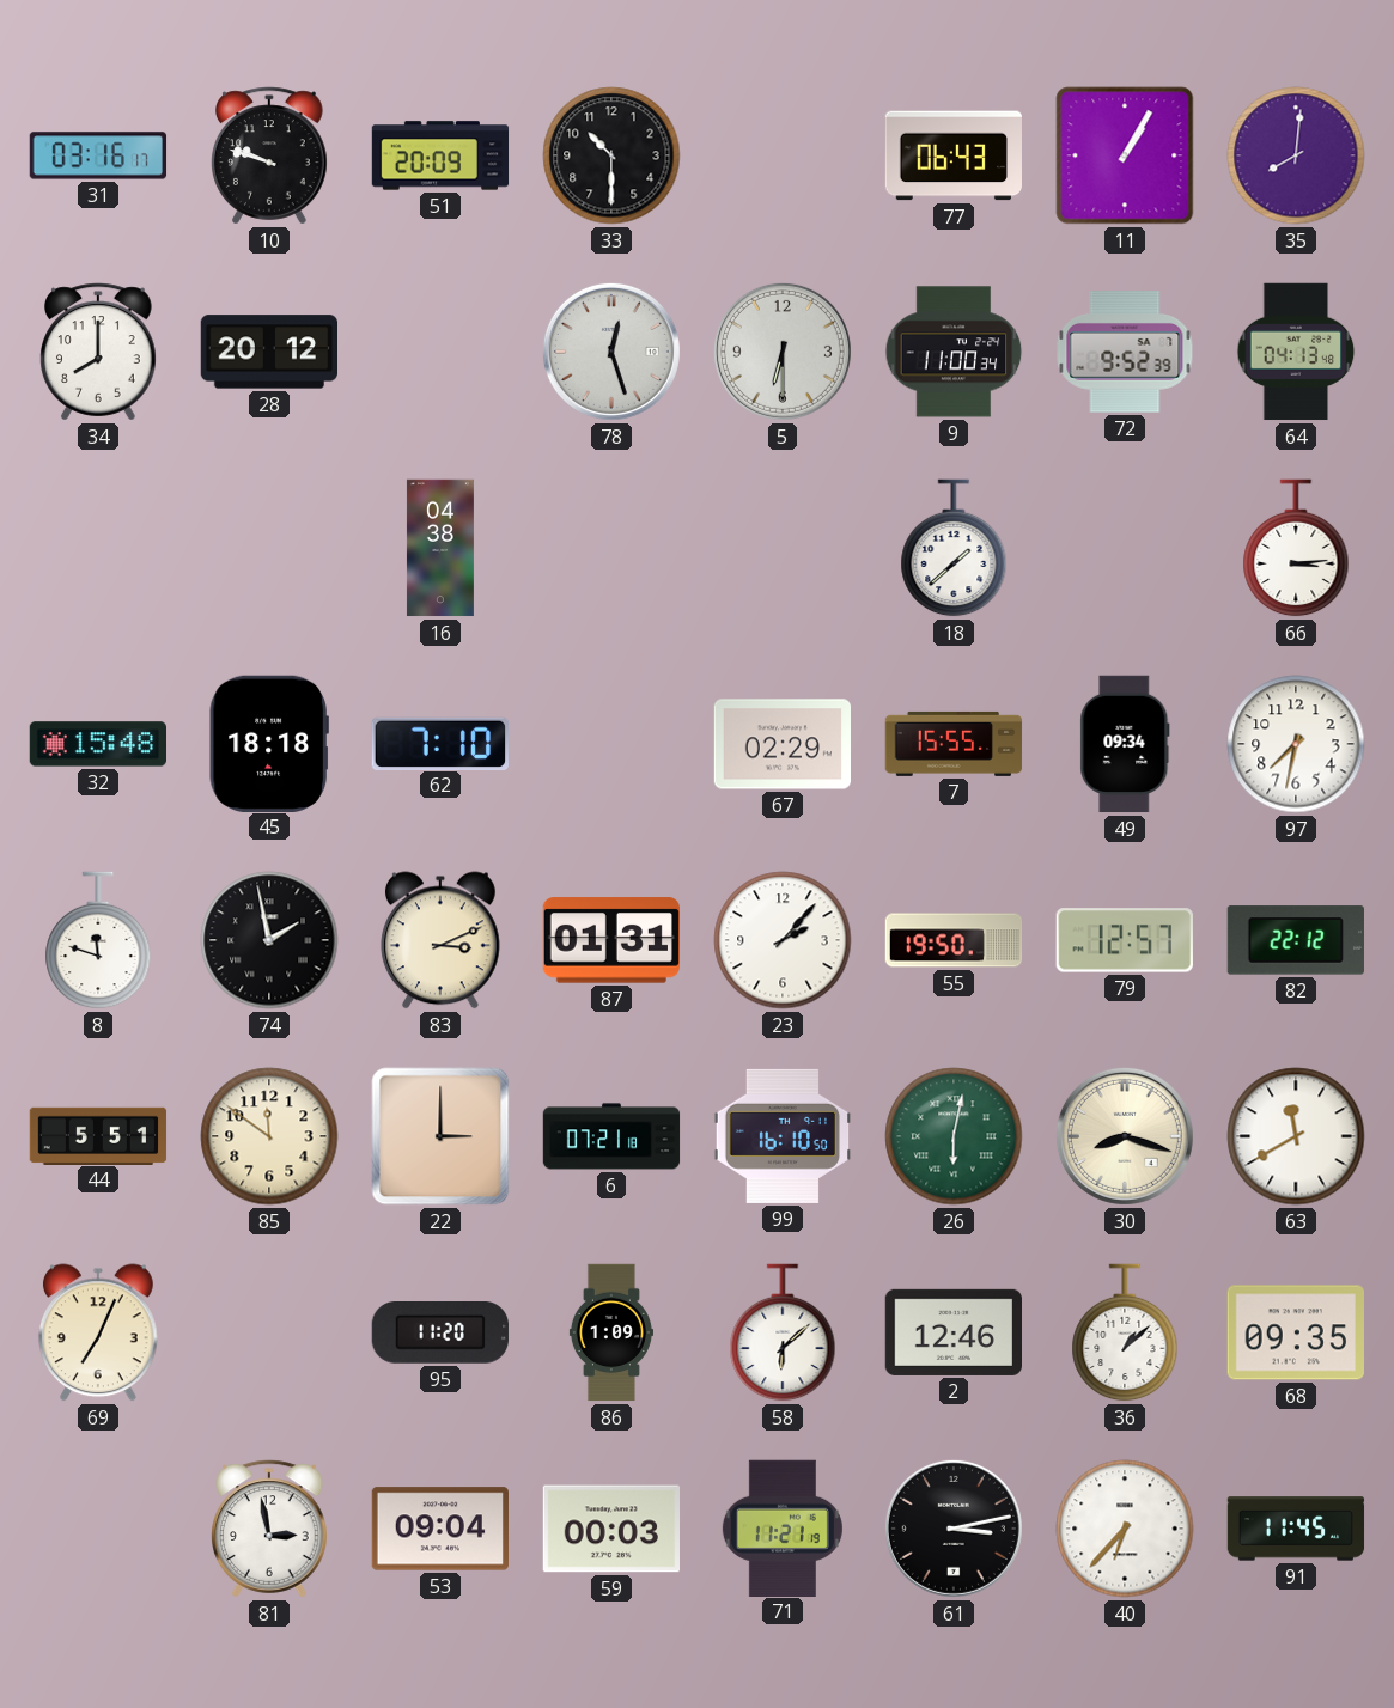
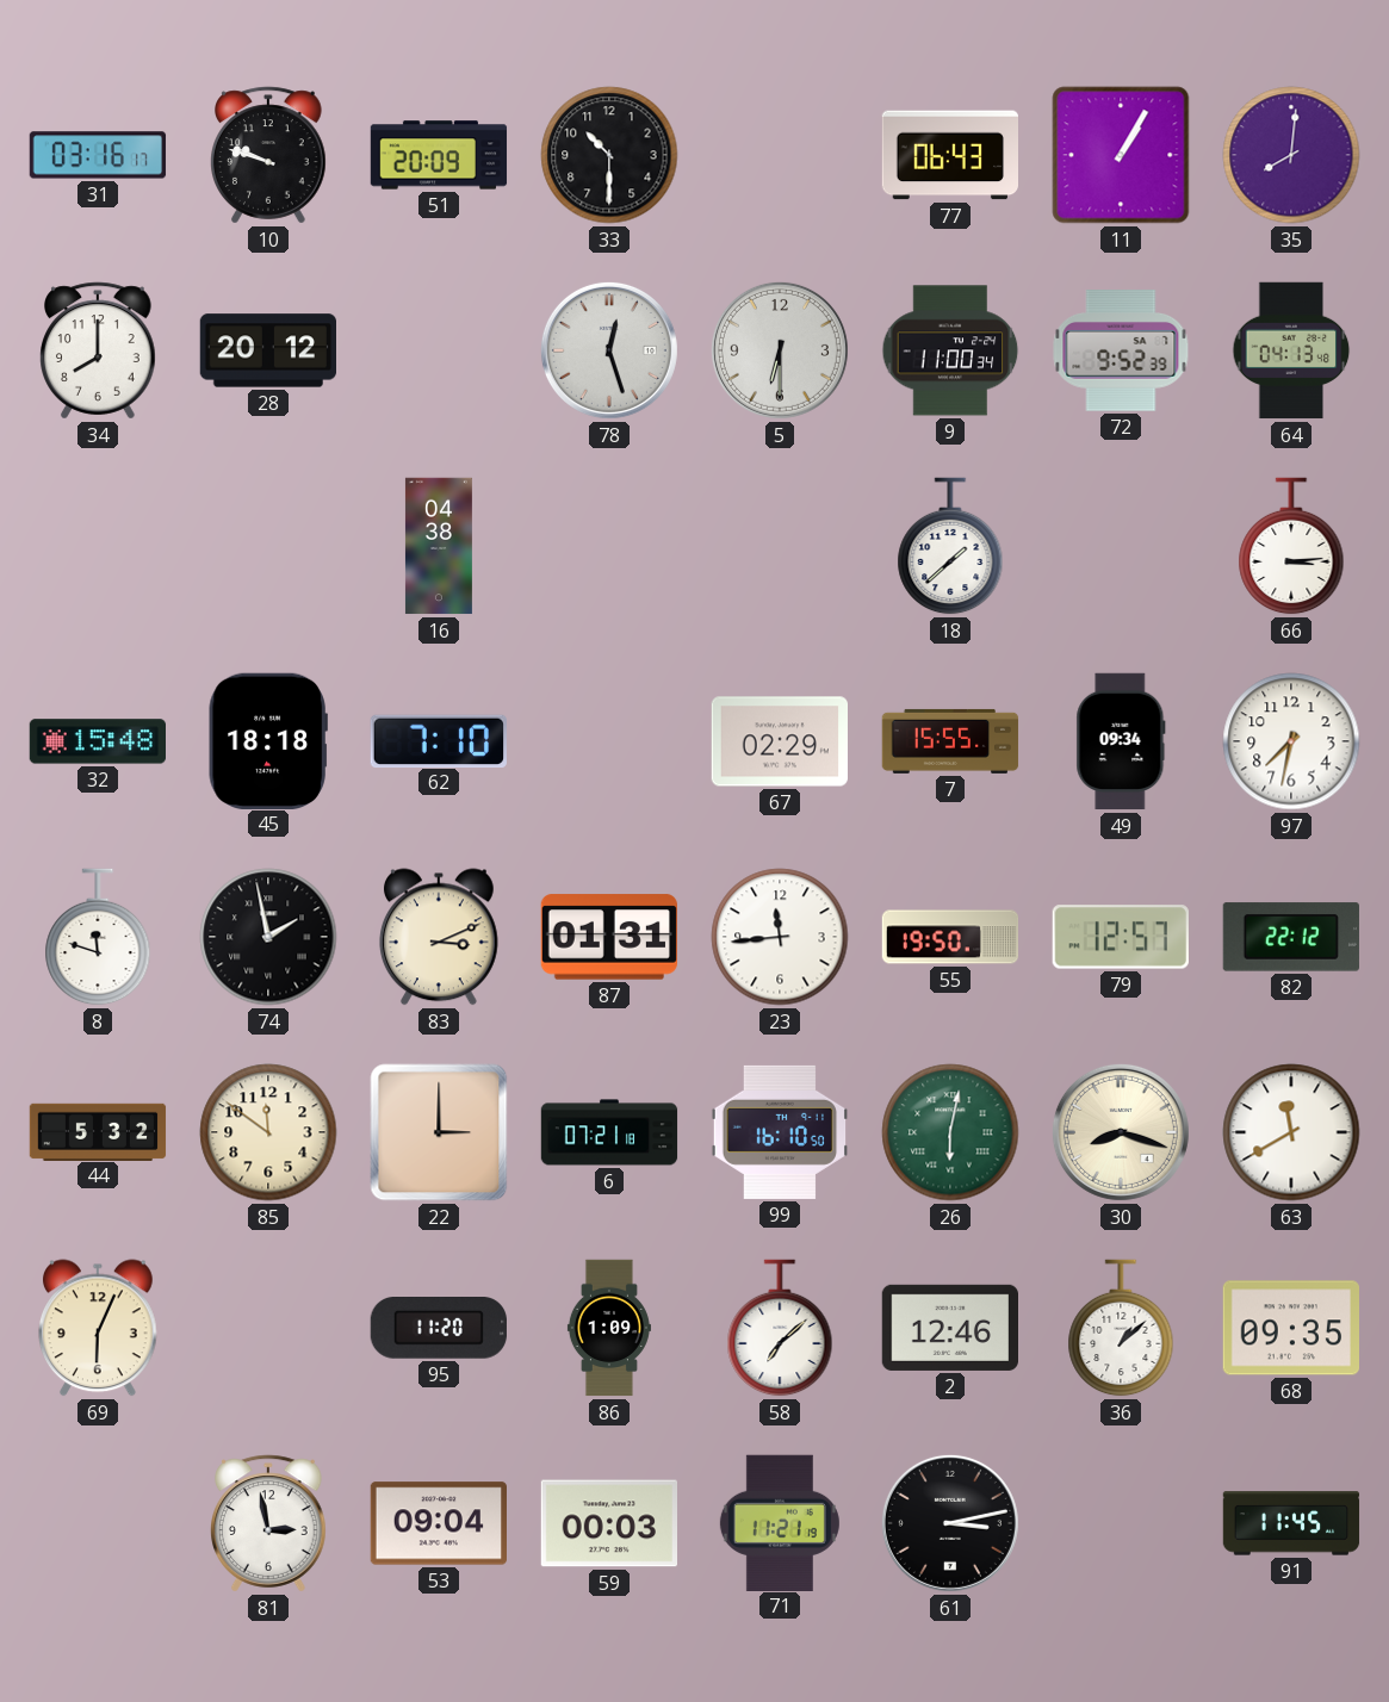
23: 2:07 -> 11:44
44: 5:51 -> 5:32
69: 7:04 -> 6:04
58: 6:08 -> 7:08
40: 6:37 -> none
